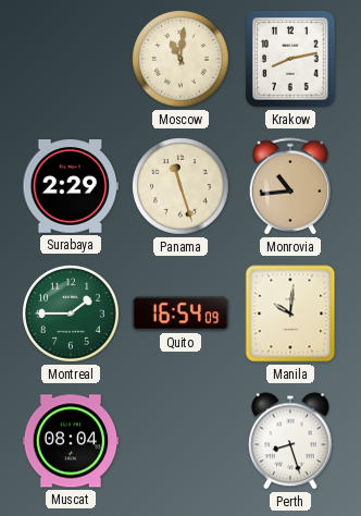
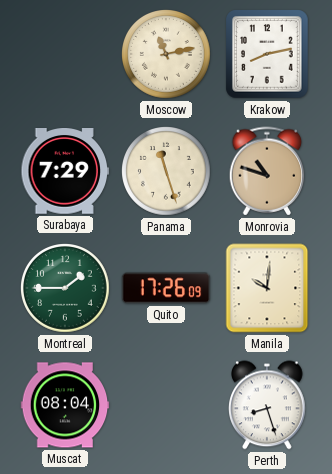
Moscow: 11:01 -> 11:13
Surabaya: 2:29 -> 7:29
Monrovia: 10:44 -> 10:48
Quito: 16:54 -> 17:26
